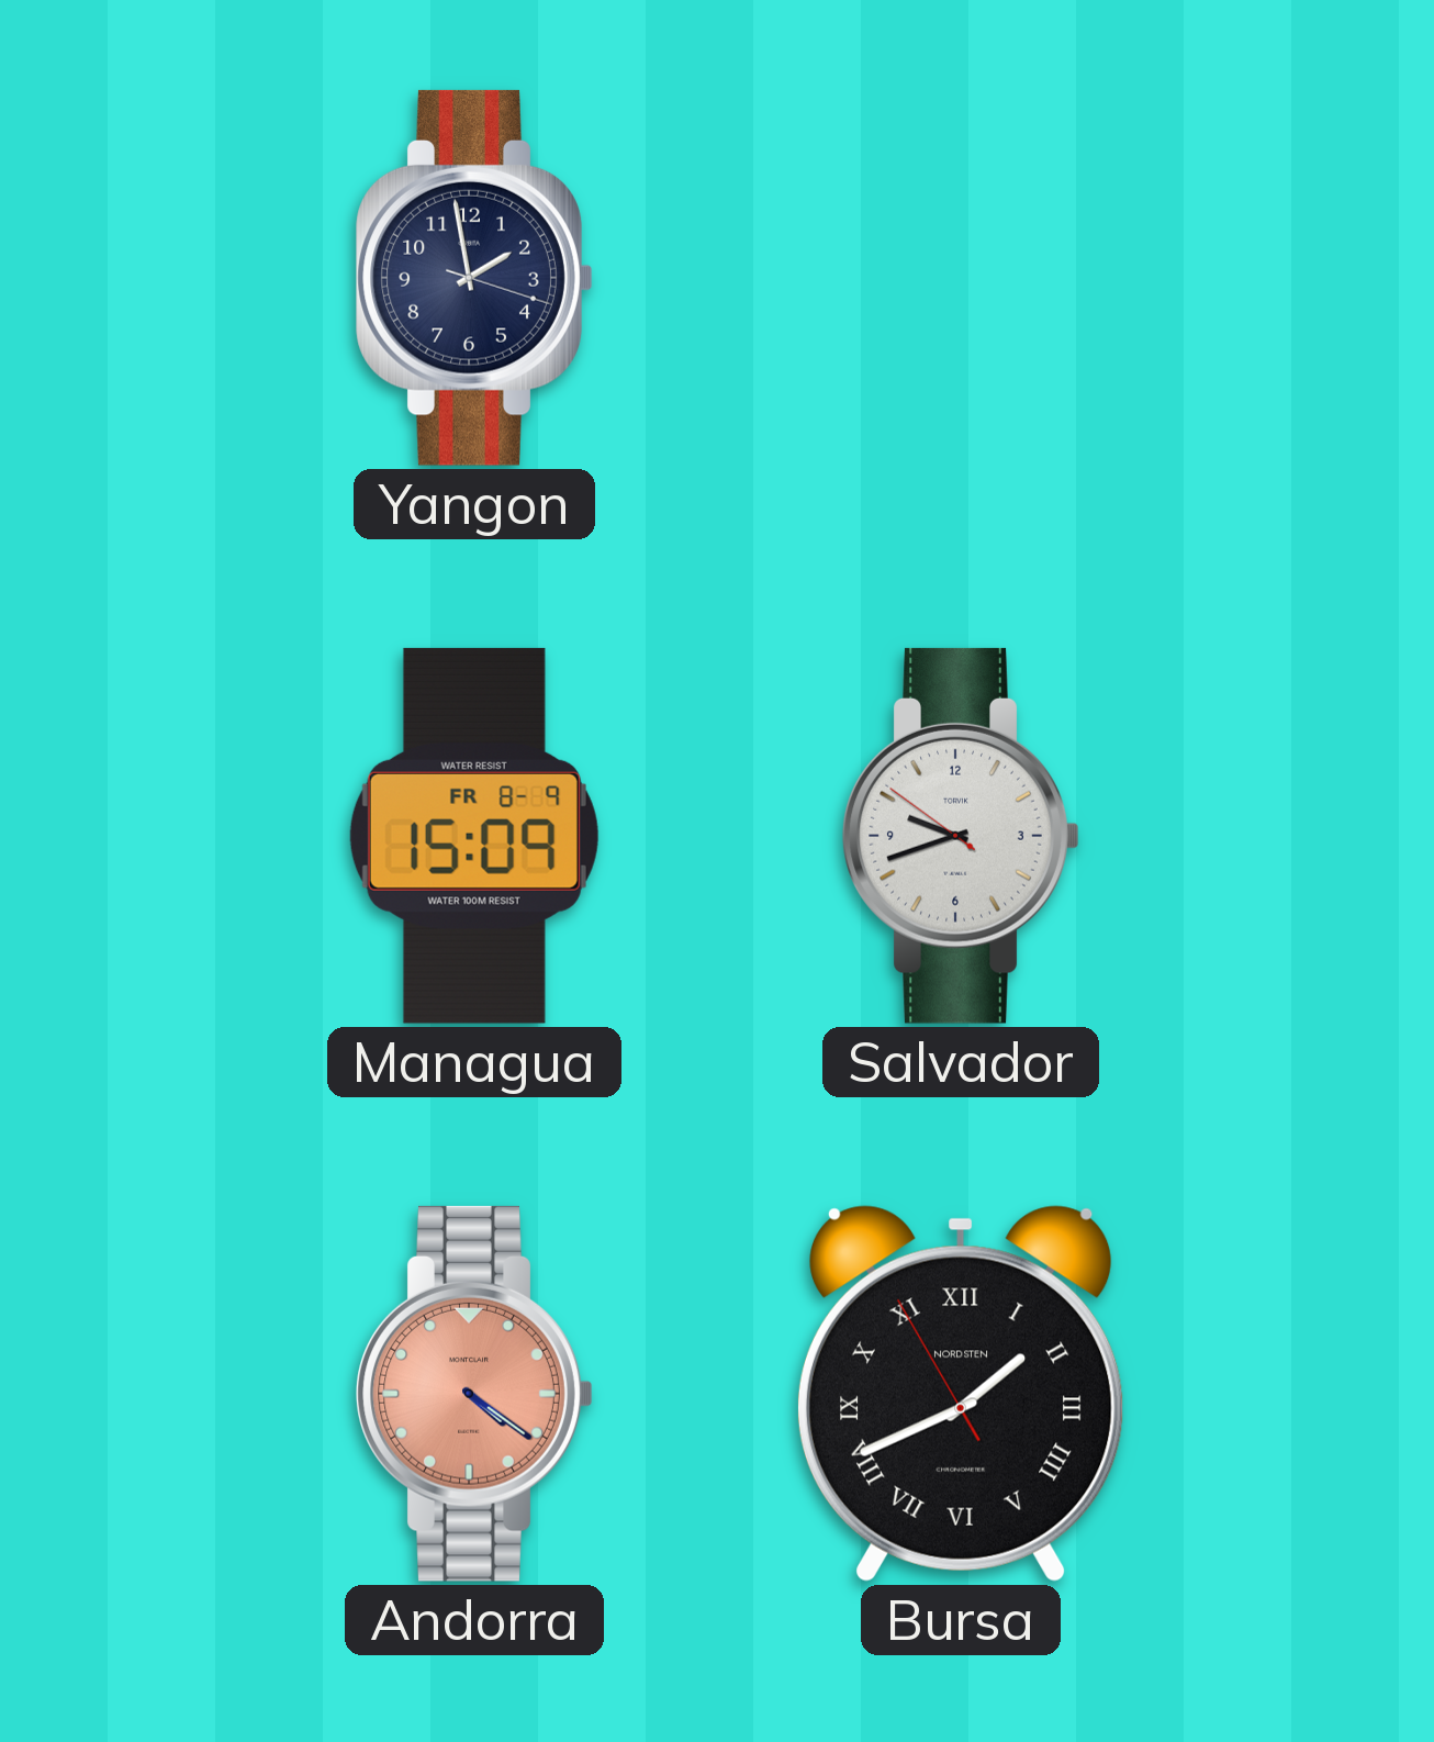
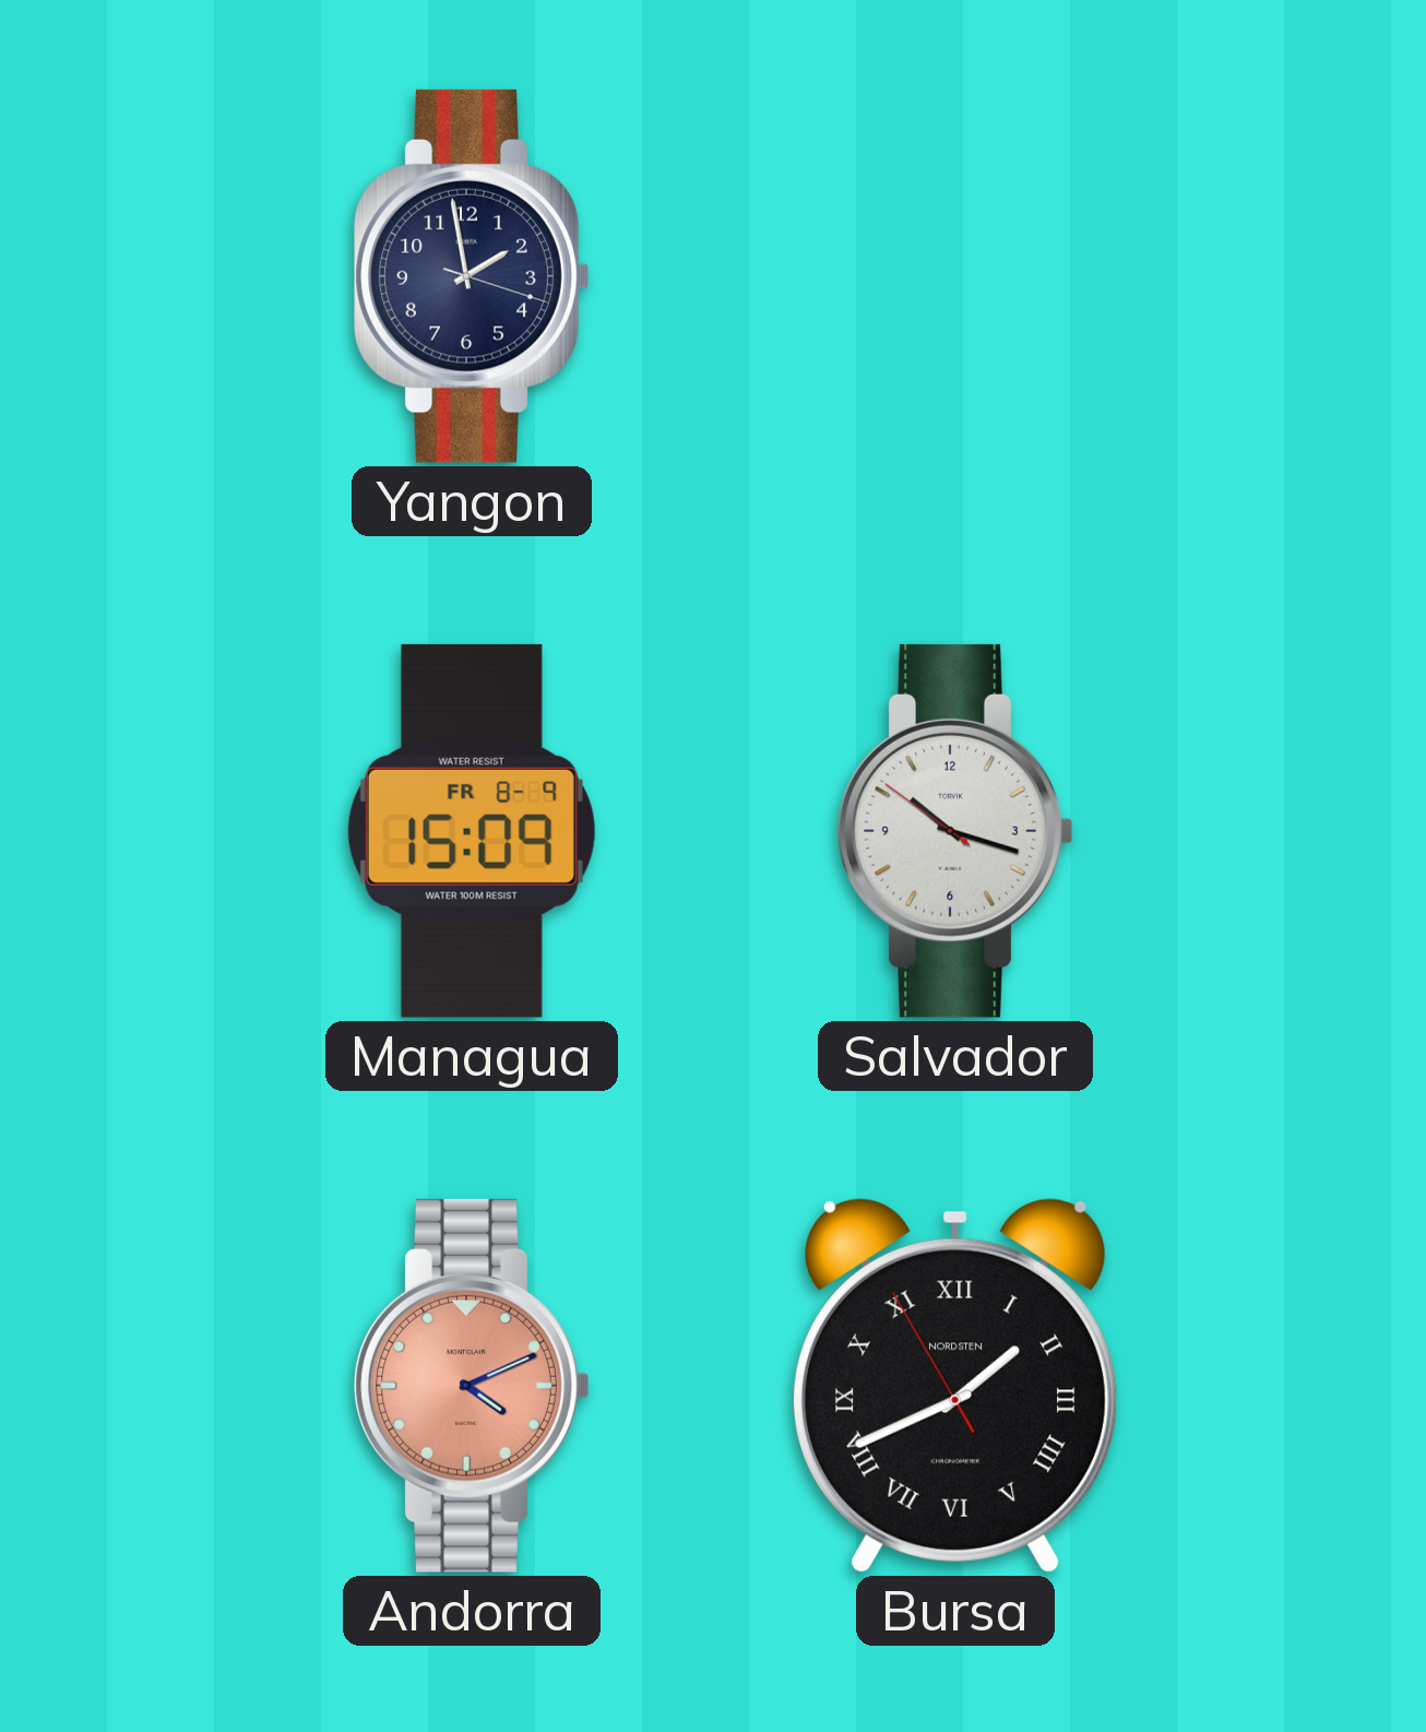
Salvador: 9:41 -> 10:17
Andorra: 4:21 -> 4:11
